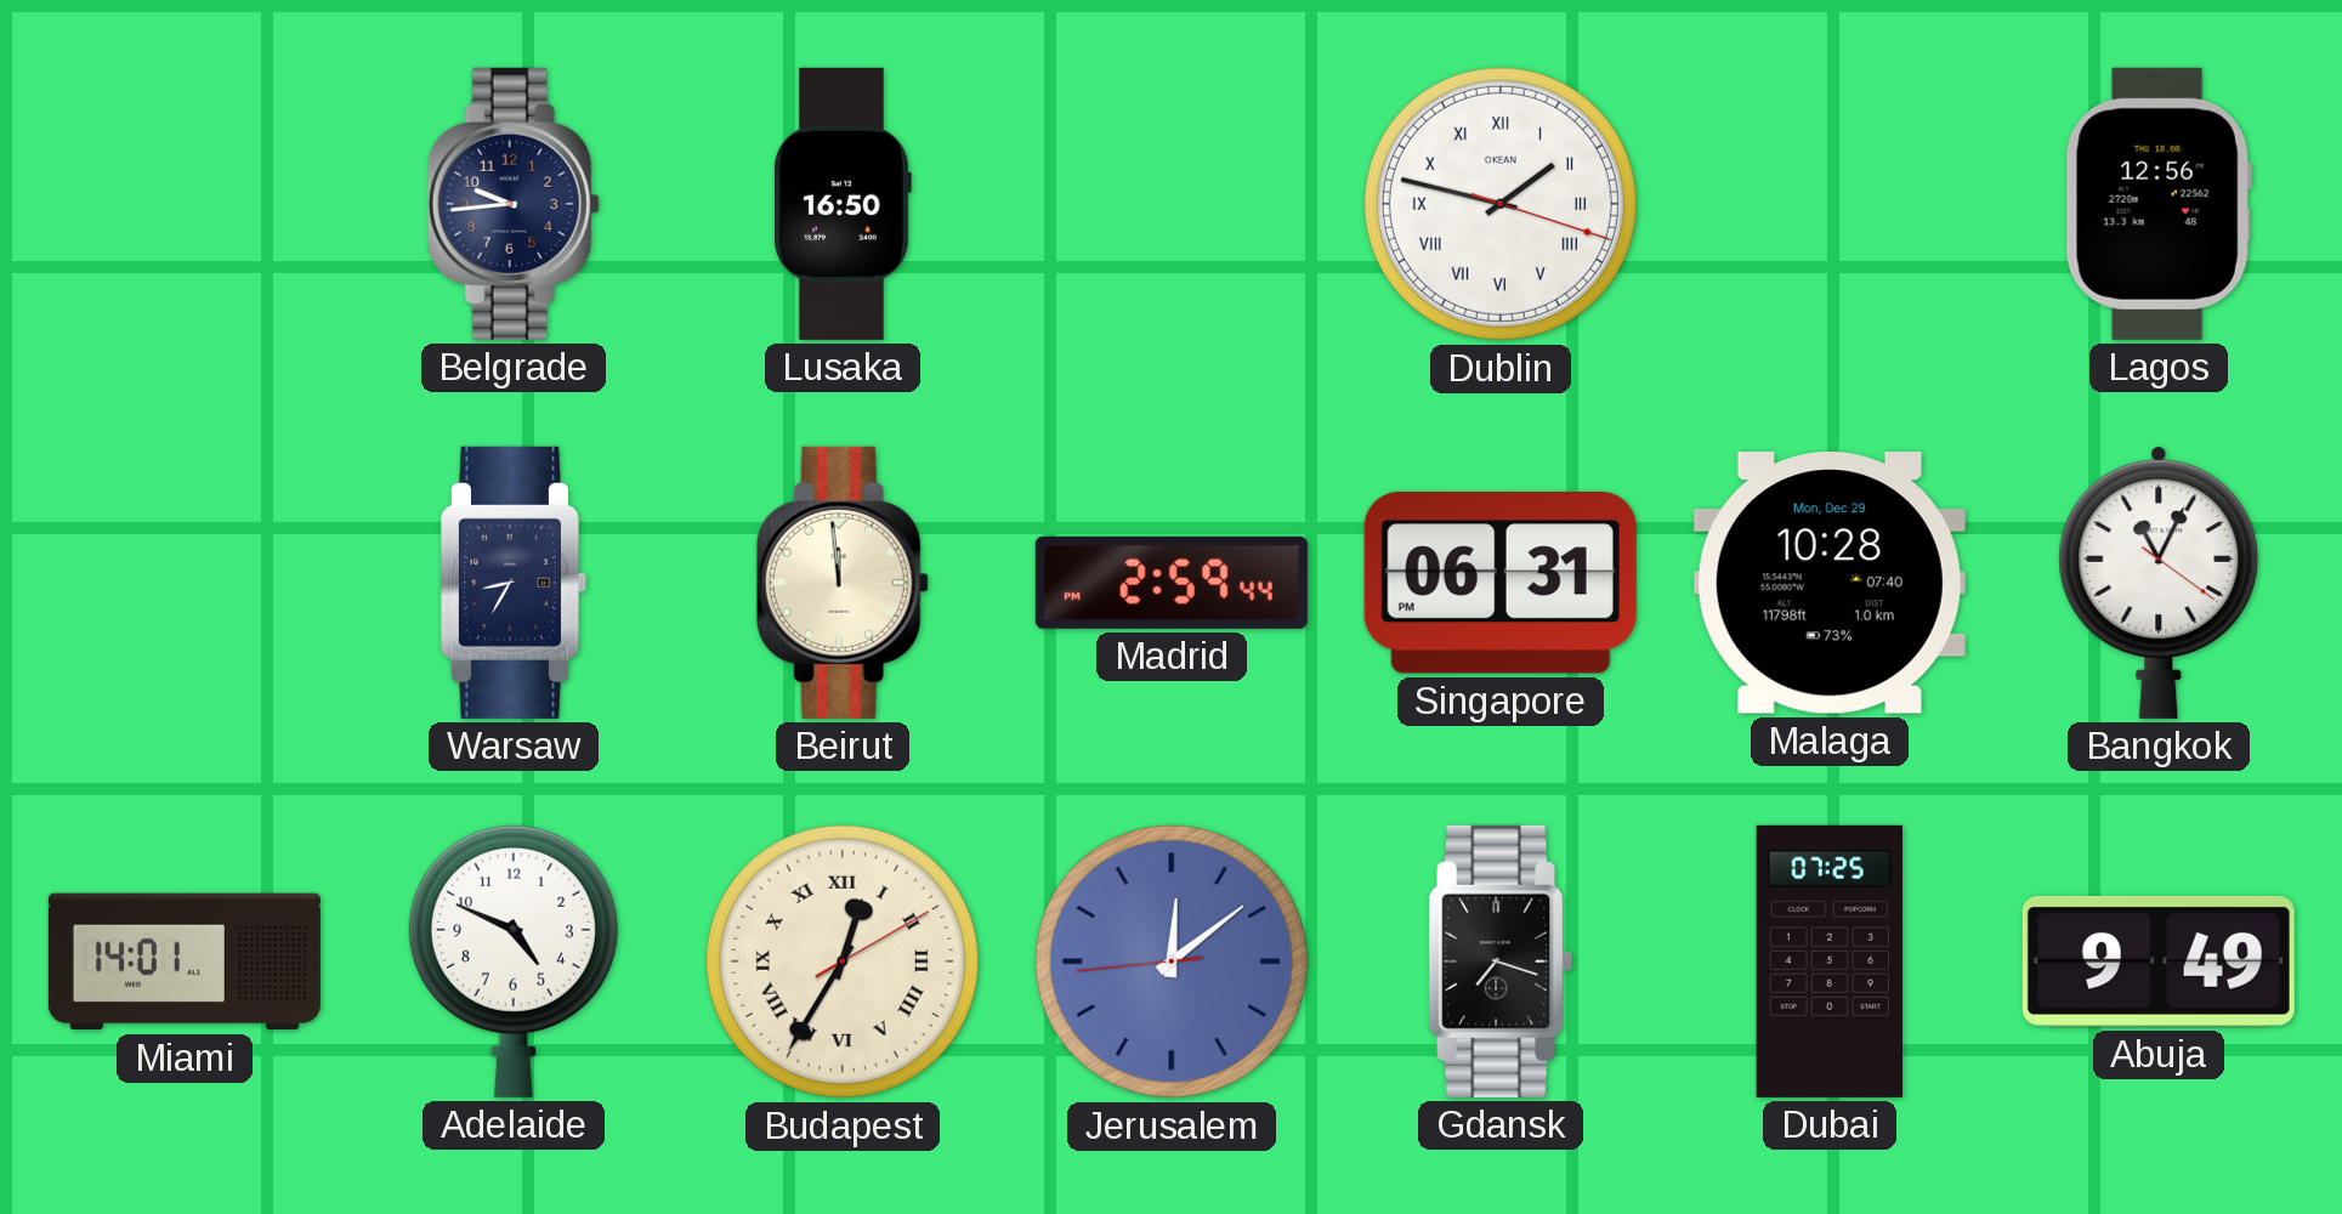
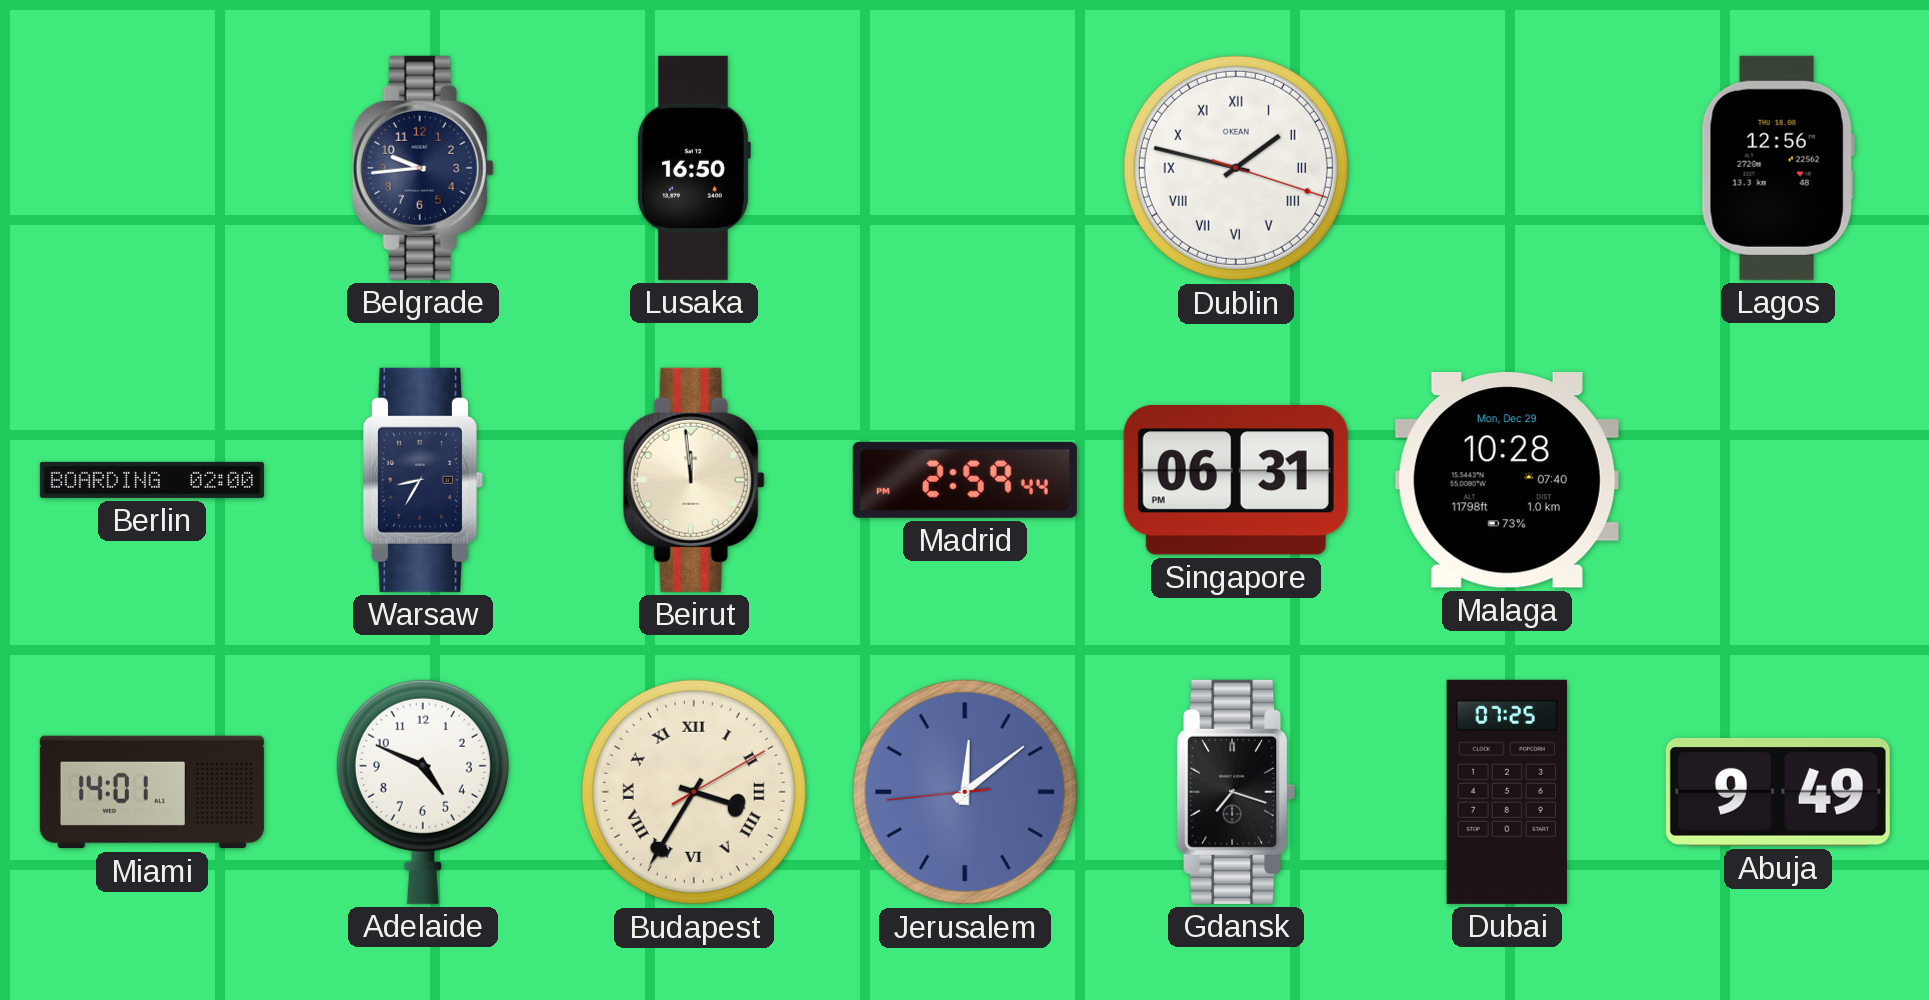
Berlin: none -> 02:00
Bangkok: 11:04 -> none
Budapest: 12:35 -> 3:35
